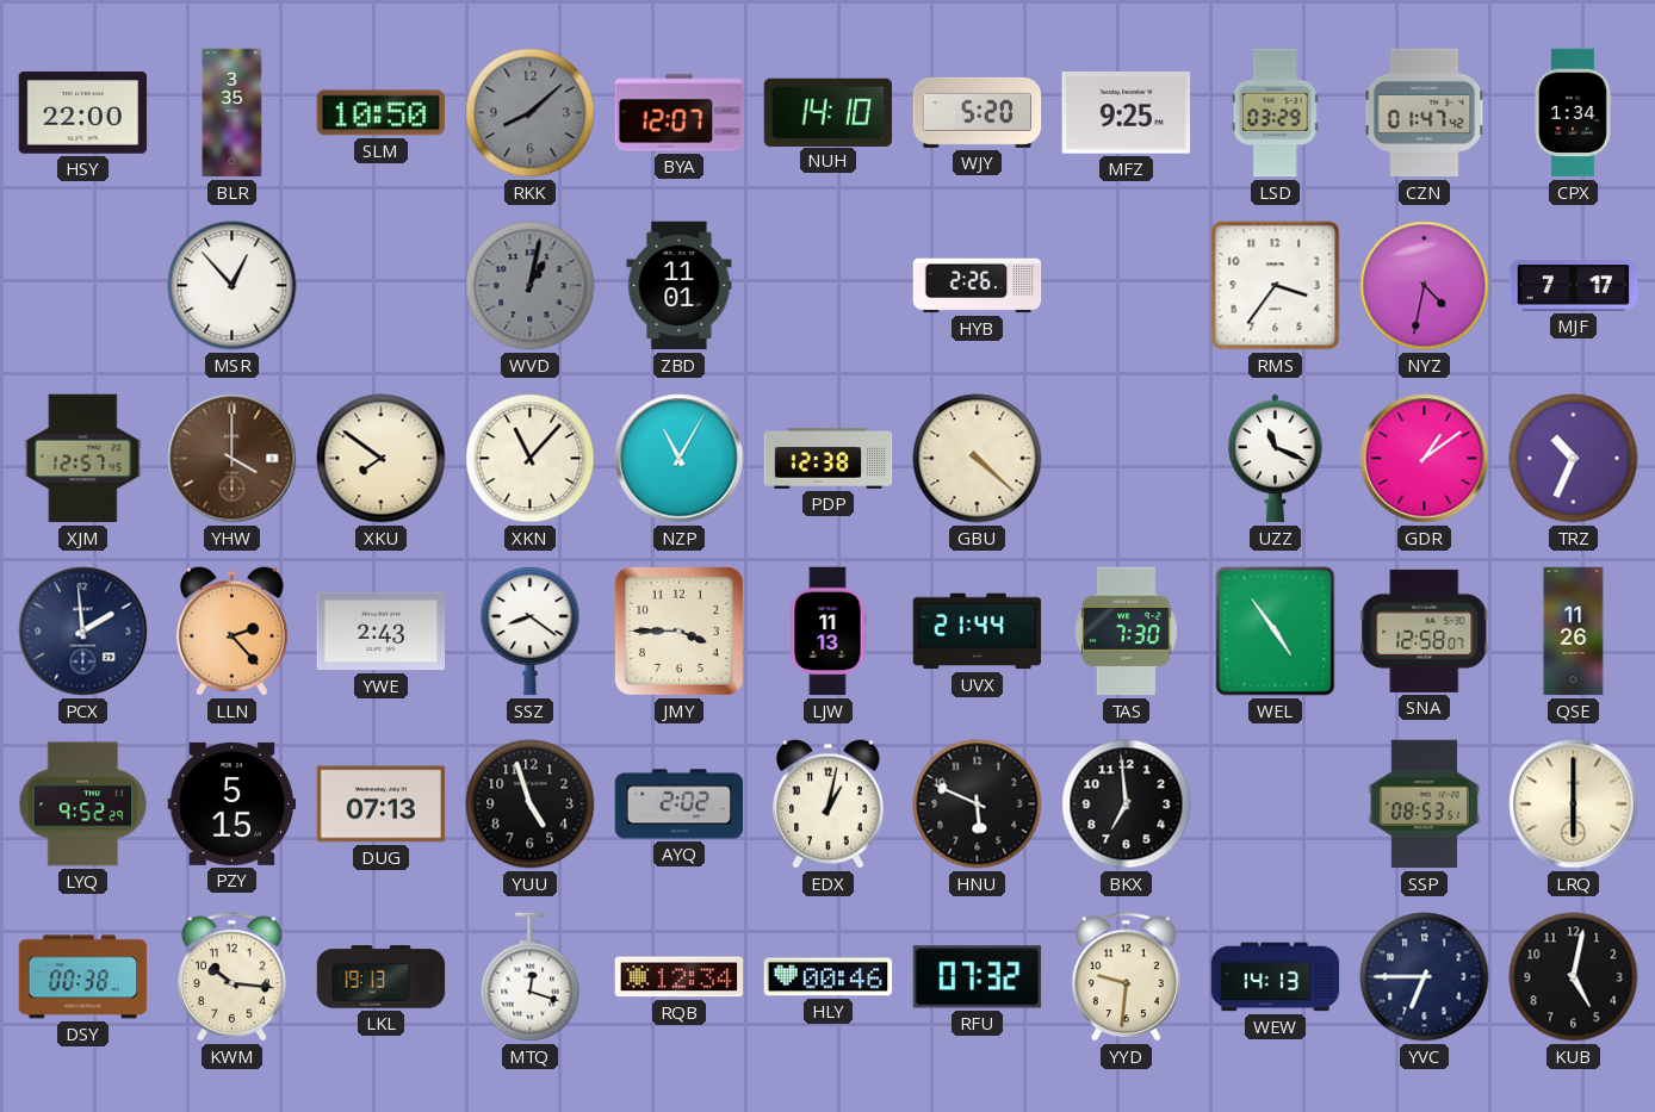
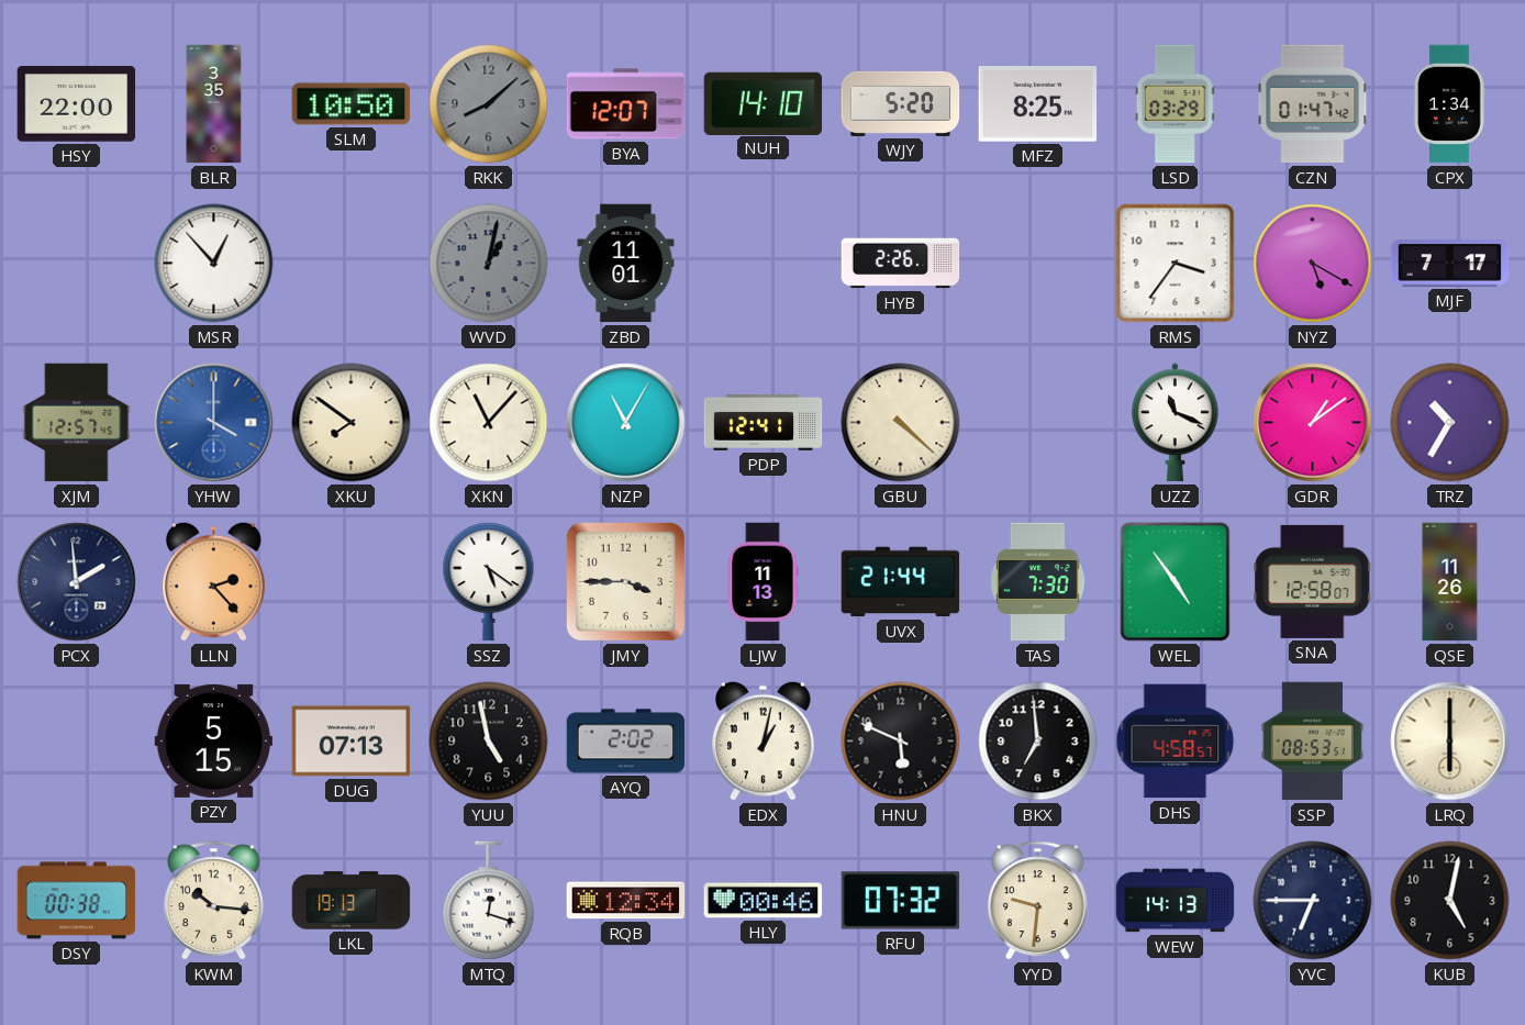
MFZ: 9:25 -> 8:25
NYZ: 4:32 -> 5:20
YHW dial: brown -> blue
PDP: 12:38 -> 12:41
TRZ: 10:34 -> 10:35
YWE: 2:43 -> none
SSZ: 8:21 -> 5:21
LYQ: 9:52 -> none
YUU: 4:57 -> 4:58
DHS: none -> 4:58
